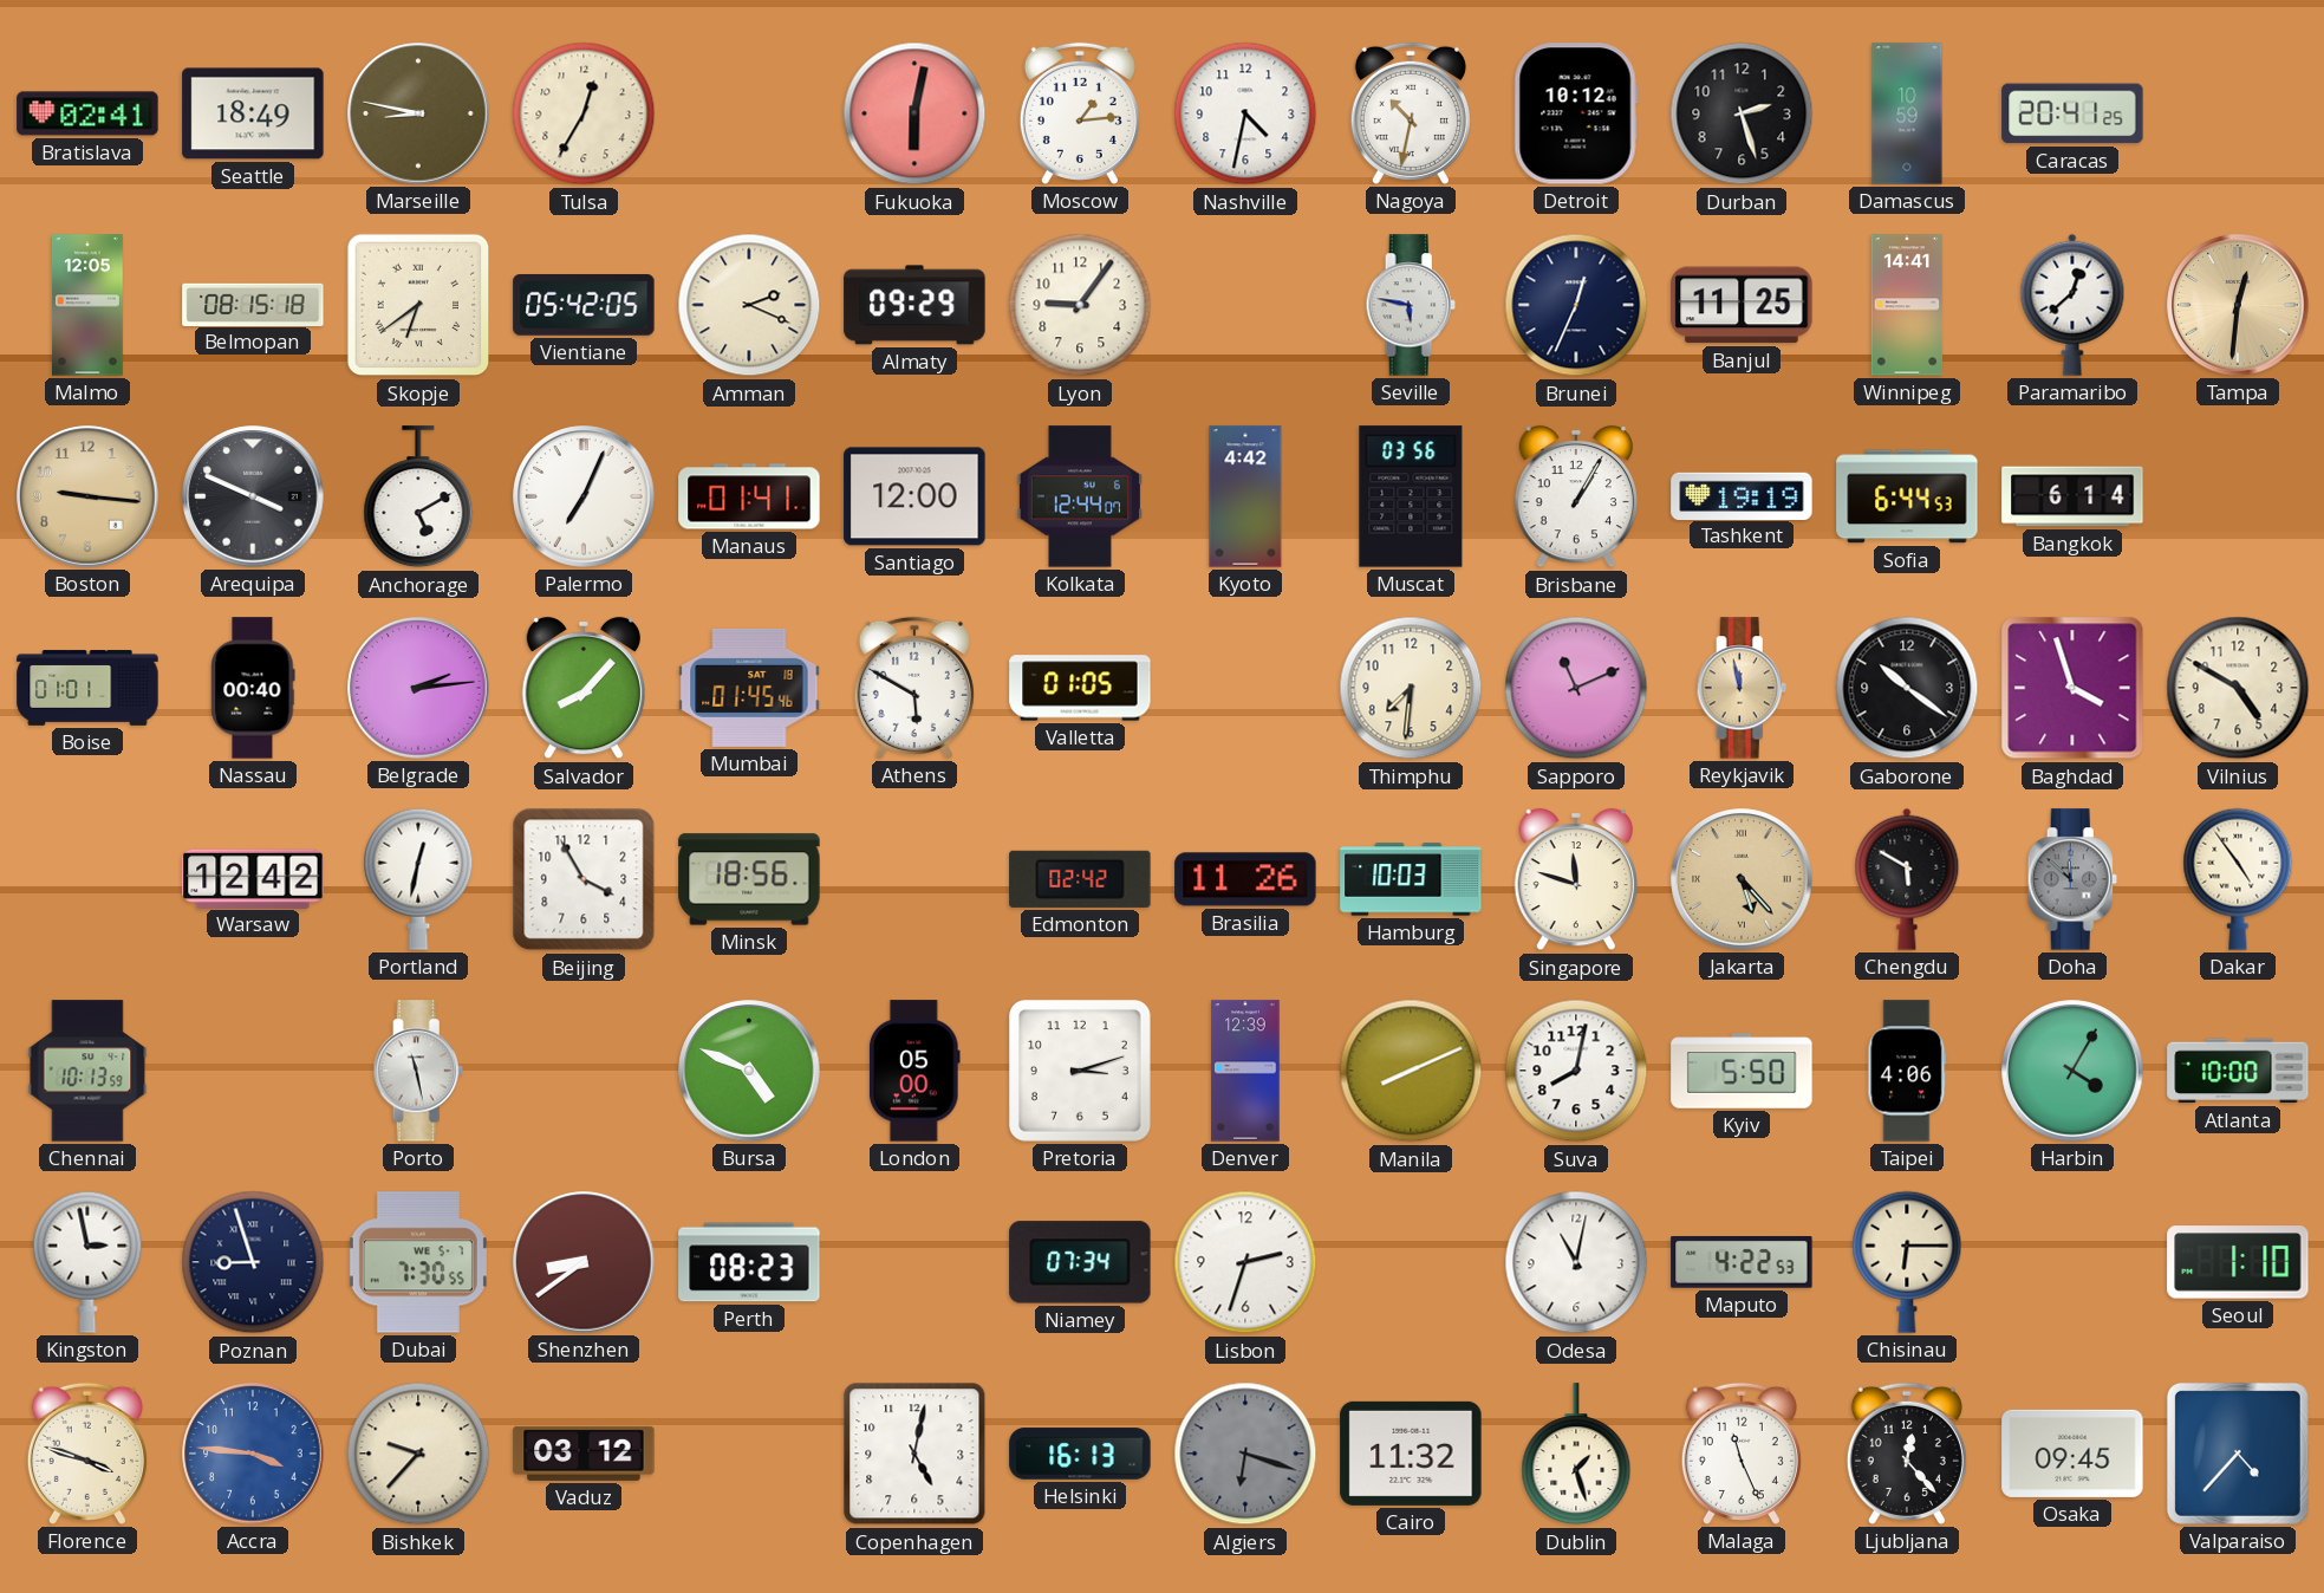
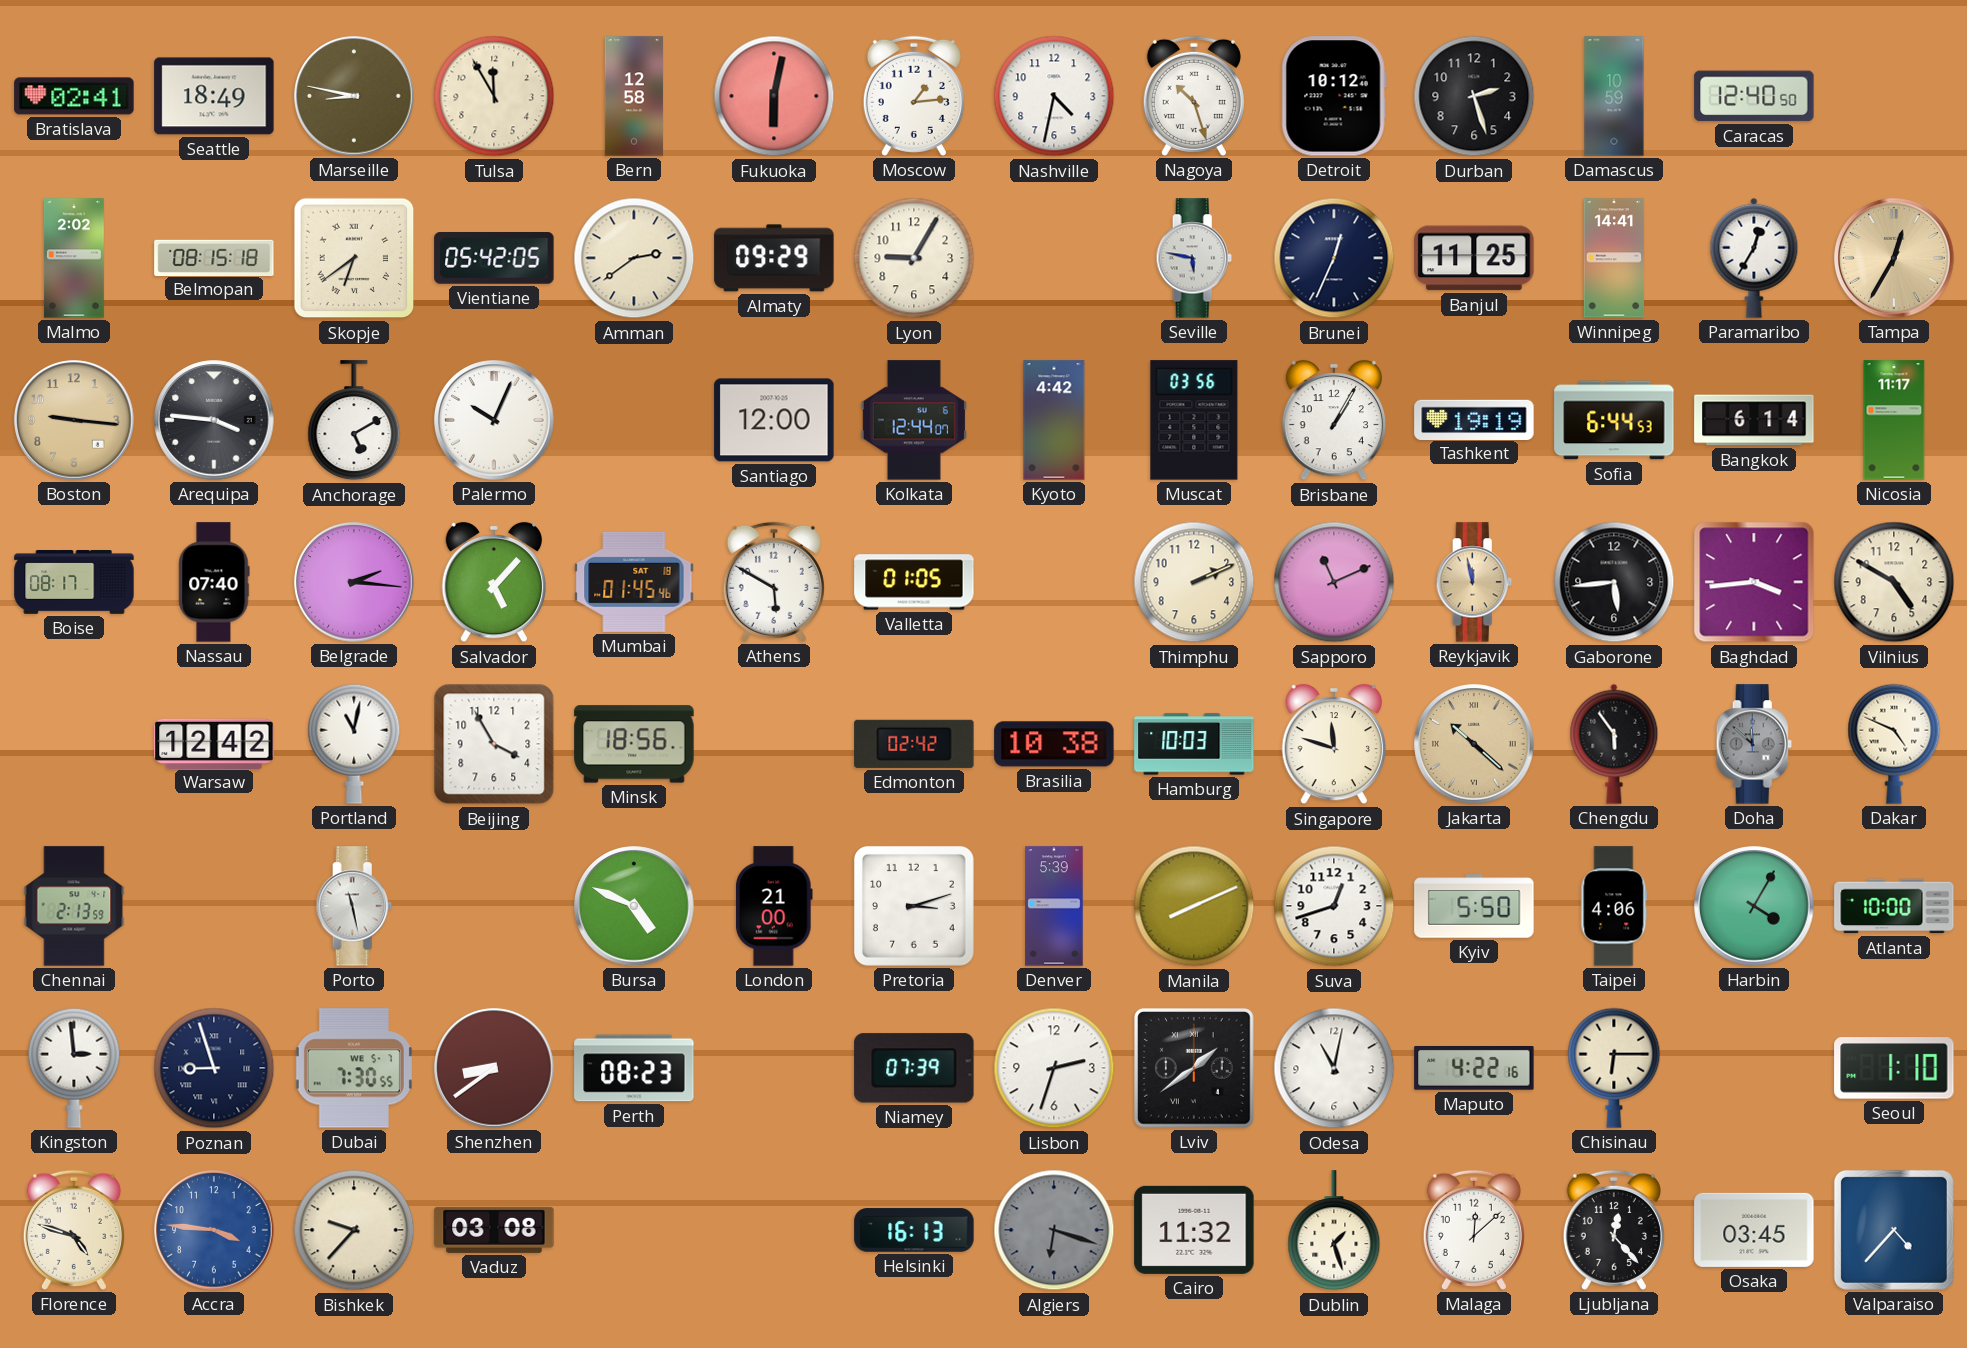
Tulsa: 12:35 -> 11:55
Bern: none -> 12:58
Nagoya: 10:32 -> 10:27
Caracas: 20:41 -> 12:40
Malmo: 12:05 -> 2:02
Amman: 2:19 -> 2:39
Lyon: 9:06 -> 9:05
Paramaribo: 12:38 -> 12:35
Tampa: 12:31 -> 12:35
Arequipa: 3:49 -> 3:46
Palermo: 7:04 -> 10:04
Manaus: 01:41 -> none
Nicosia: none -> 11:17
Boise: 01:01 -> 08:17
Nassau: 00:40 -> 07:40
Belgrade: 2:14 -> 2:16
Salvador: 8:07 -> 5:07
Thimphu: 7:31 -> 2:11
Gaborone: 10:21 -> 5:44
Baghdad: 3:57 -> 3:44
Portland: 12:32 -> 11:02
Brasilia: 11:26 -> 10:38
Jakarta: 5:23 -> 10:22
Chengdu: 5:50 -> 5:54
Dakar: 4:54 -> 4:49
Chennai: 10:13 -> 2:13
London: 05:00 -> 21:00
Denver: 12:39 -> 5:39
Suva: 8:02 -> 12:42
Kingston: 2:58 -> 2:59
Niamey: 07:34 -> 07:39
Lviv: none -> 1:39
Maputo: 4:22:53 -> 4:22:16
Florence: 3:48 -> 4:48
Vaduz: 03:12 -> 03:08
Copenhagen: 5:02 -> none
Malaga: 11:26 -> 12:08
Osaka: 09:45 -> 03:45
